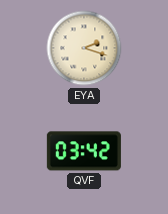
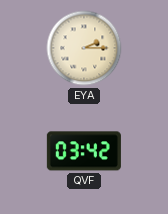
EYA: 2:18 -> 2:15
